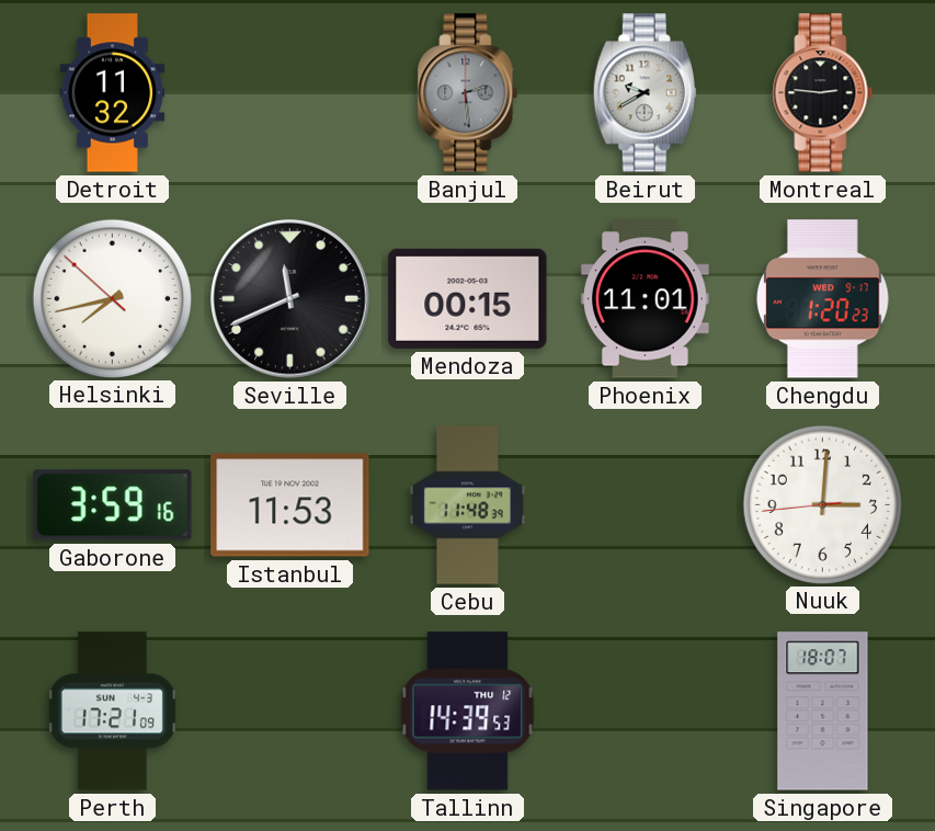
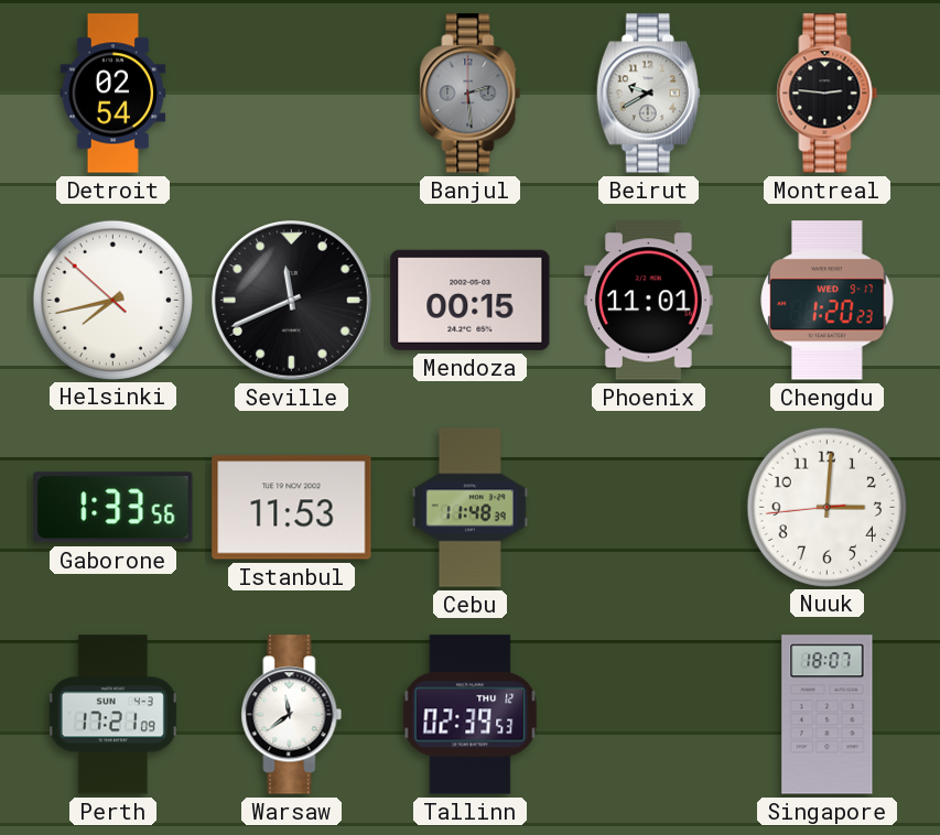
Detroit: 11:32 -> 02:54
Gaborone: 3:59 -> 1:33
Warsaw: none -> 11:39
Tallinn: 14:39 -> 02:39
